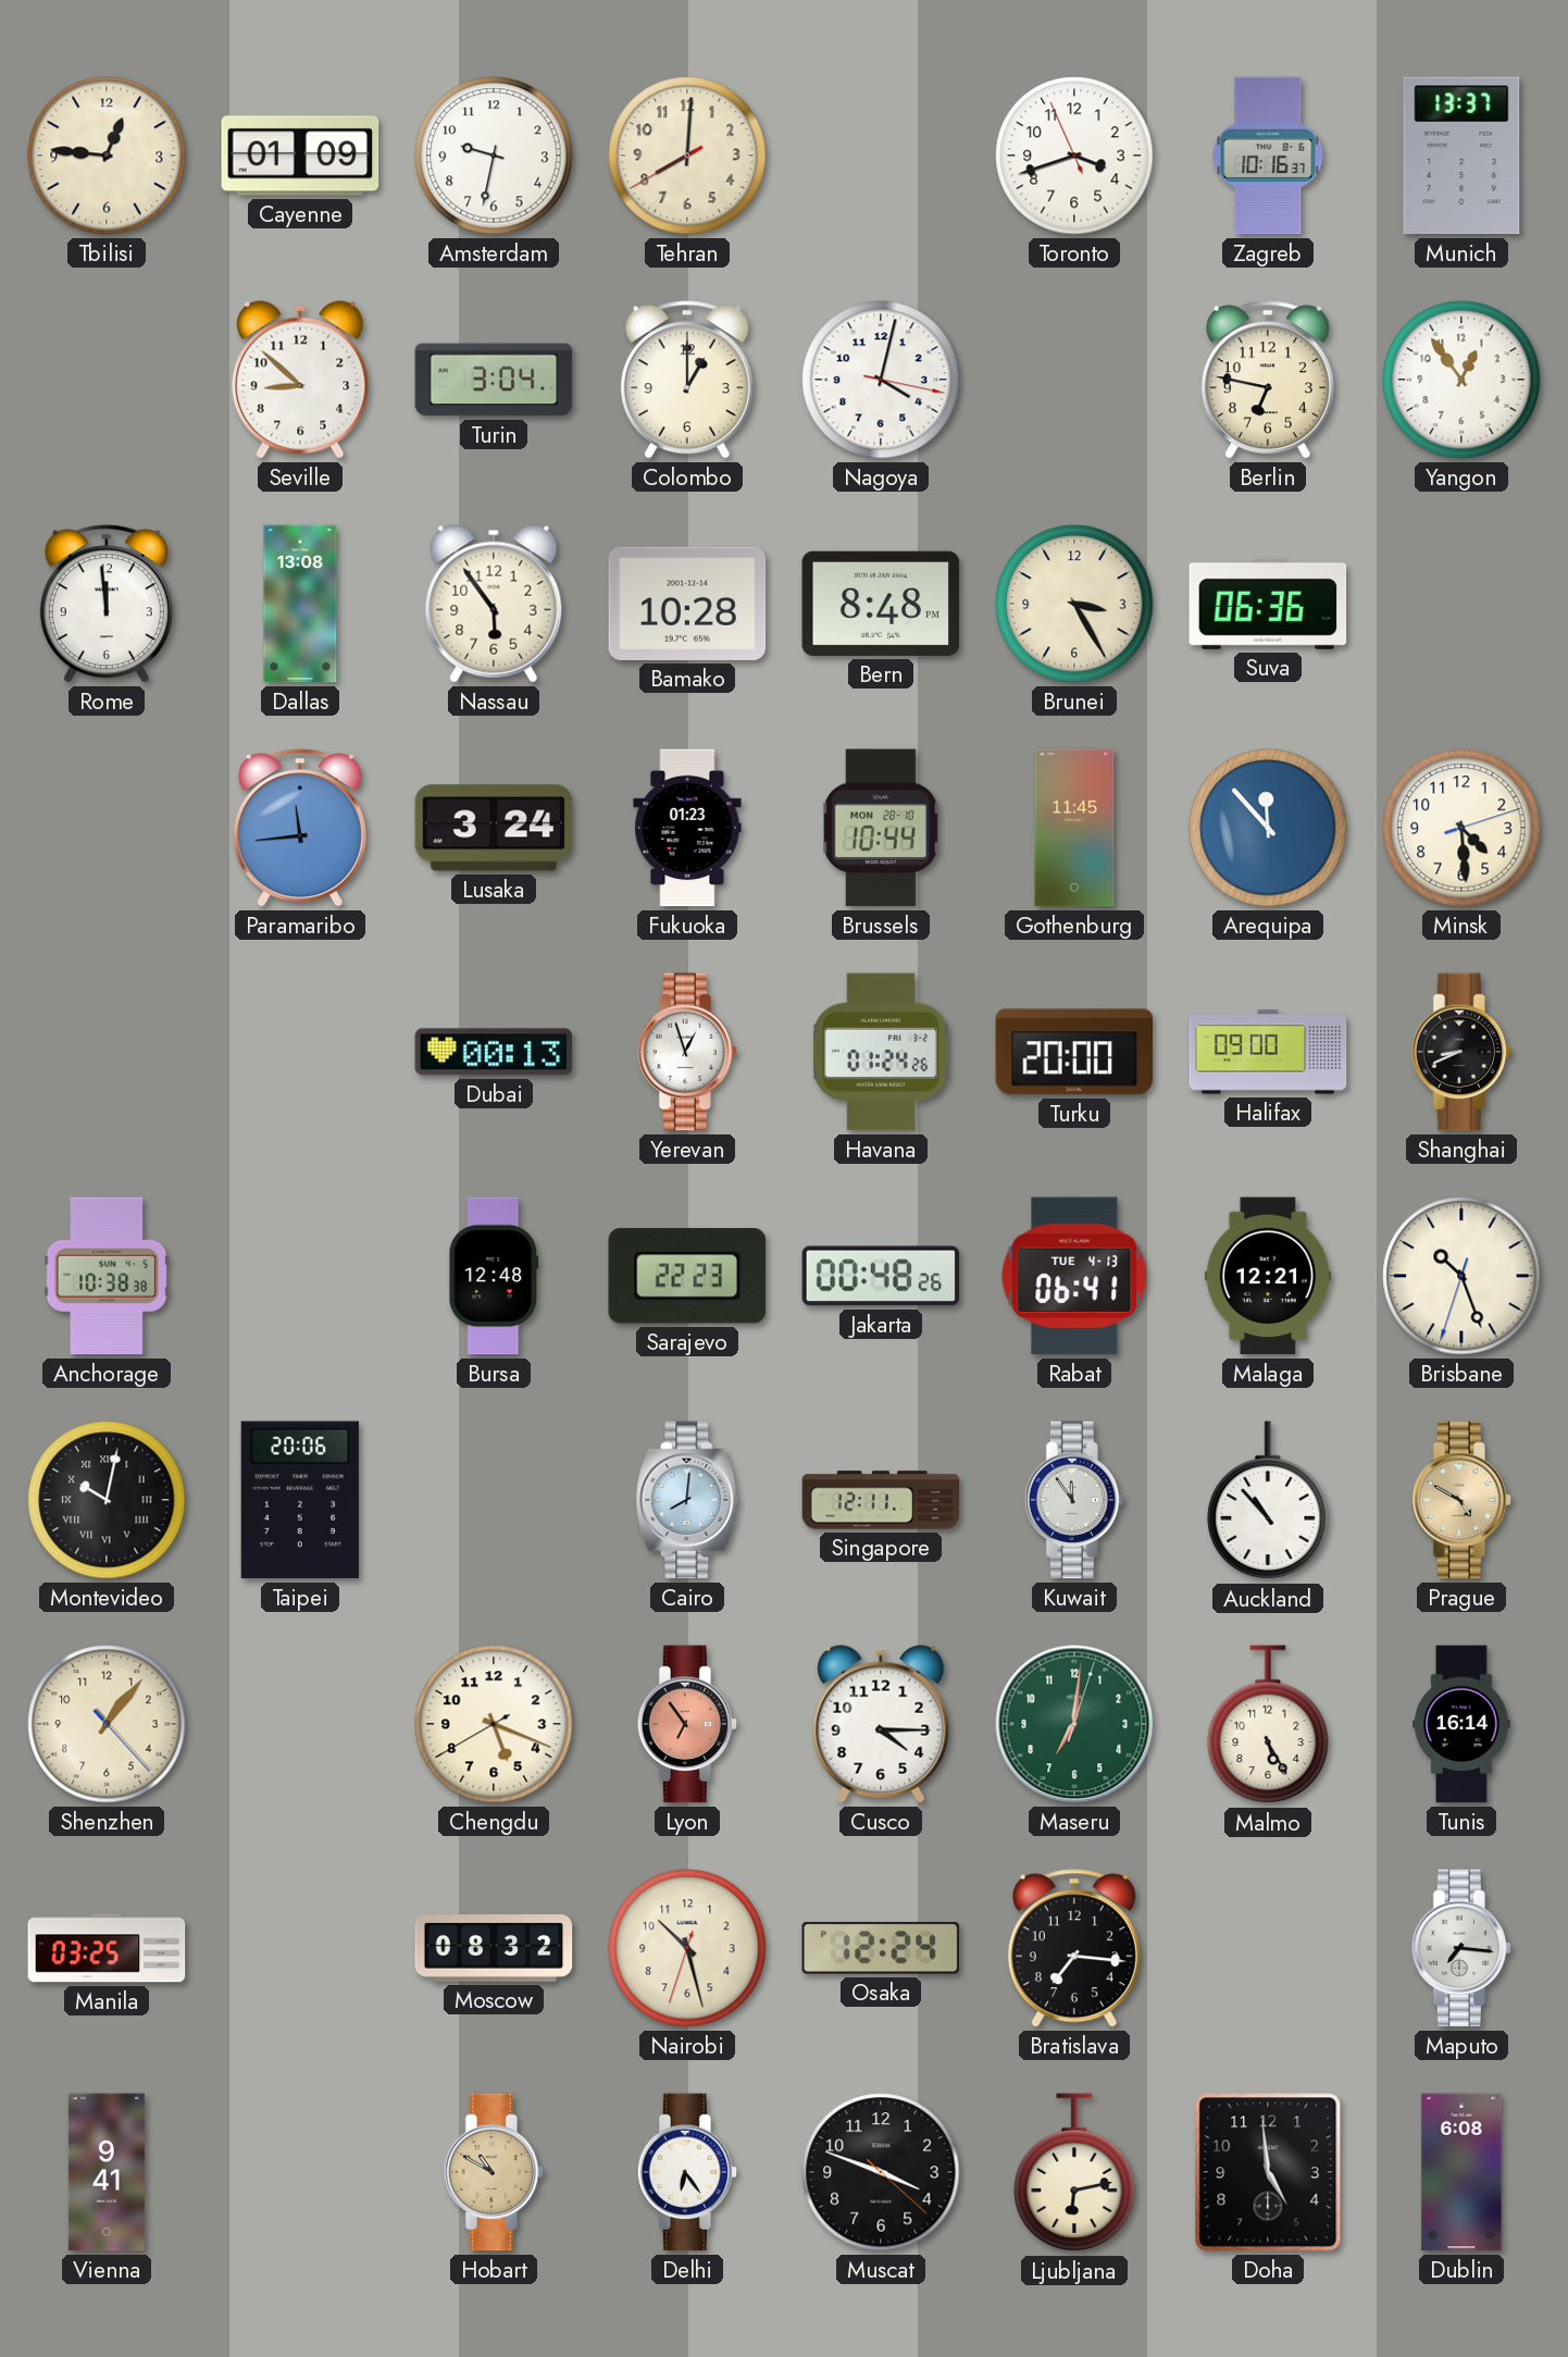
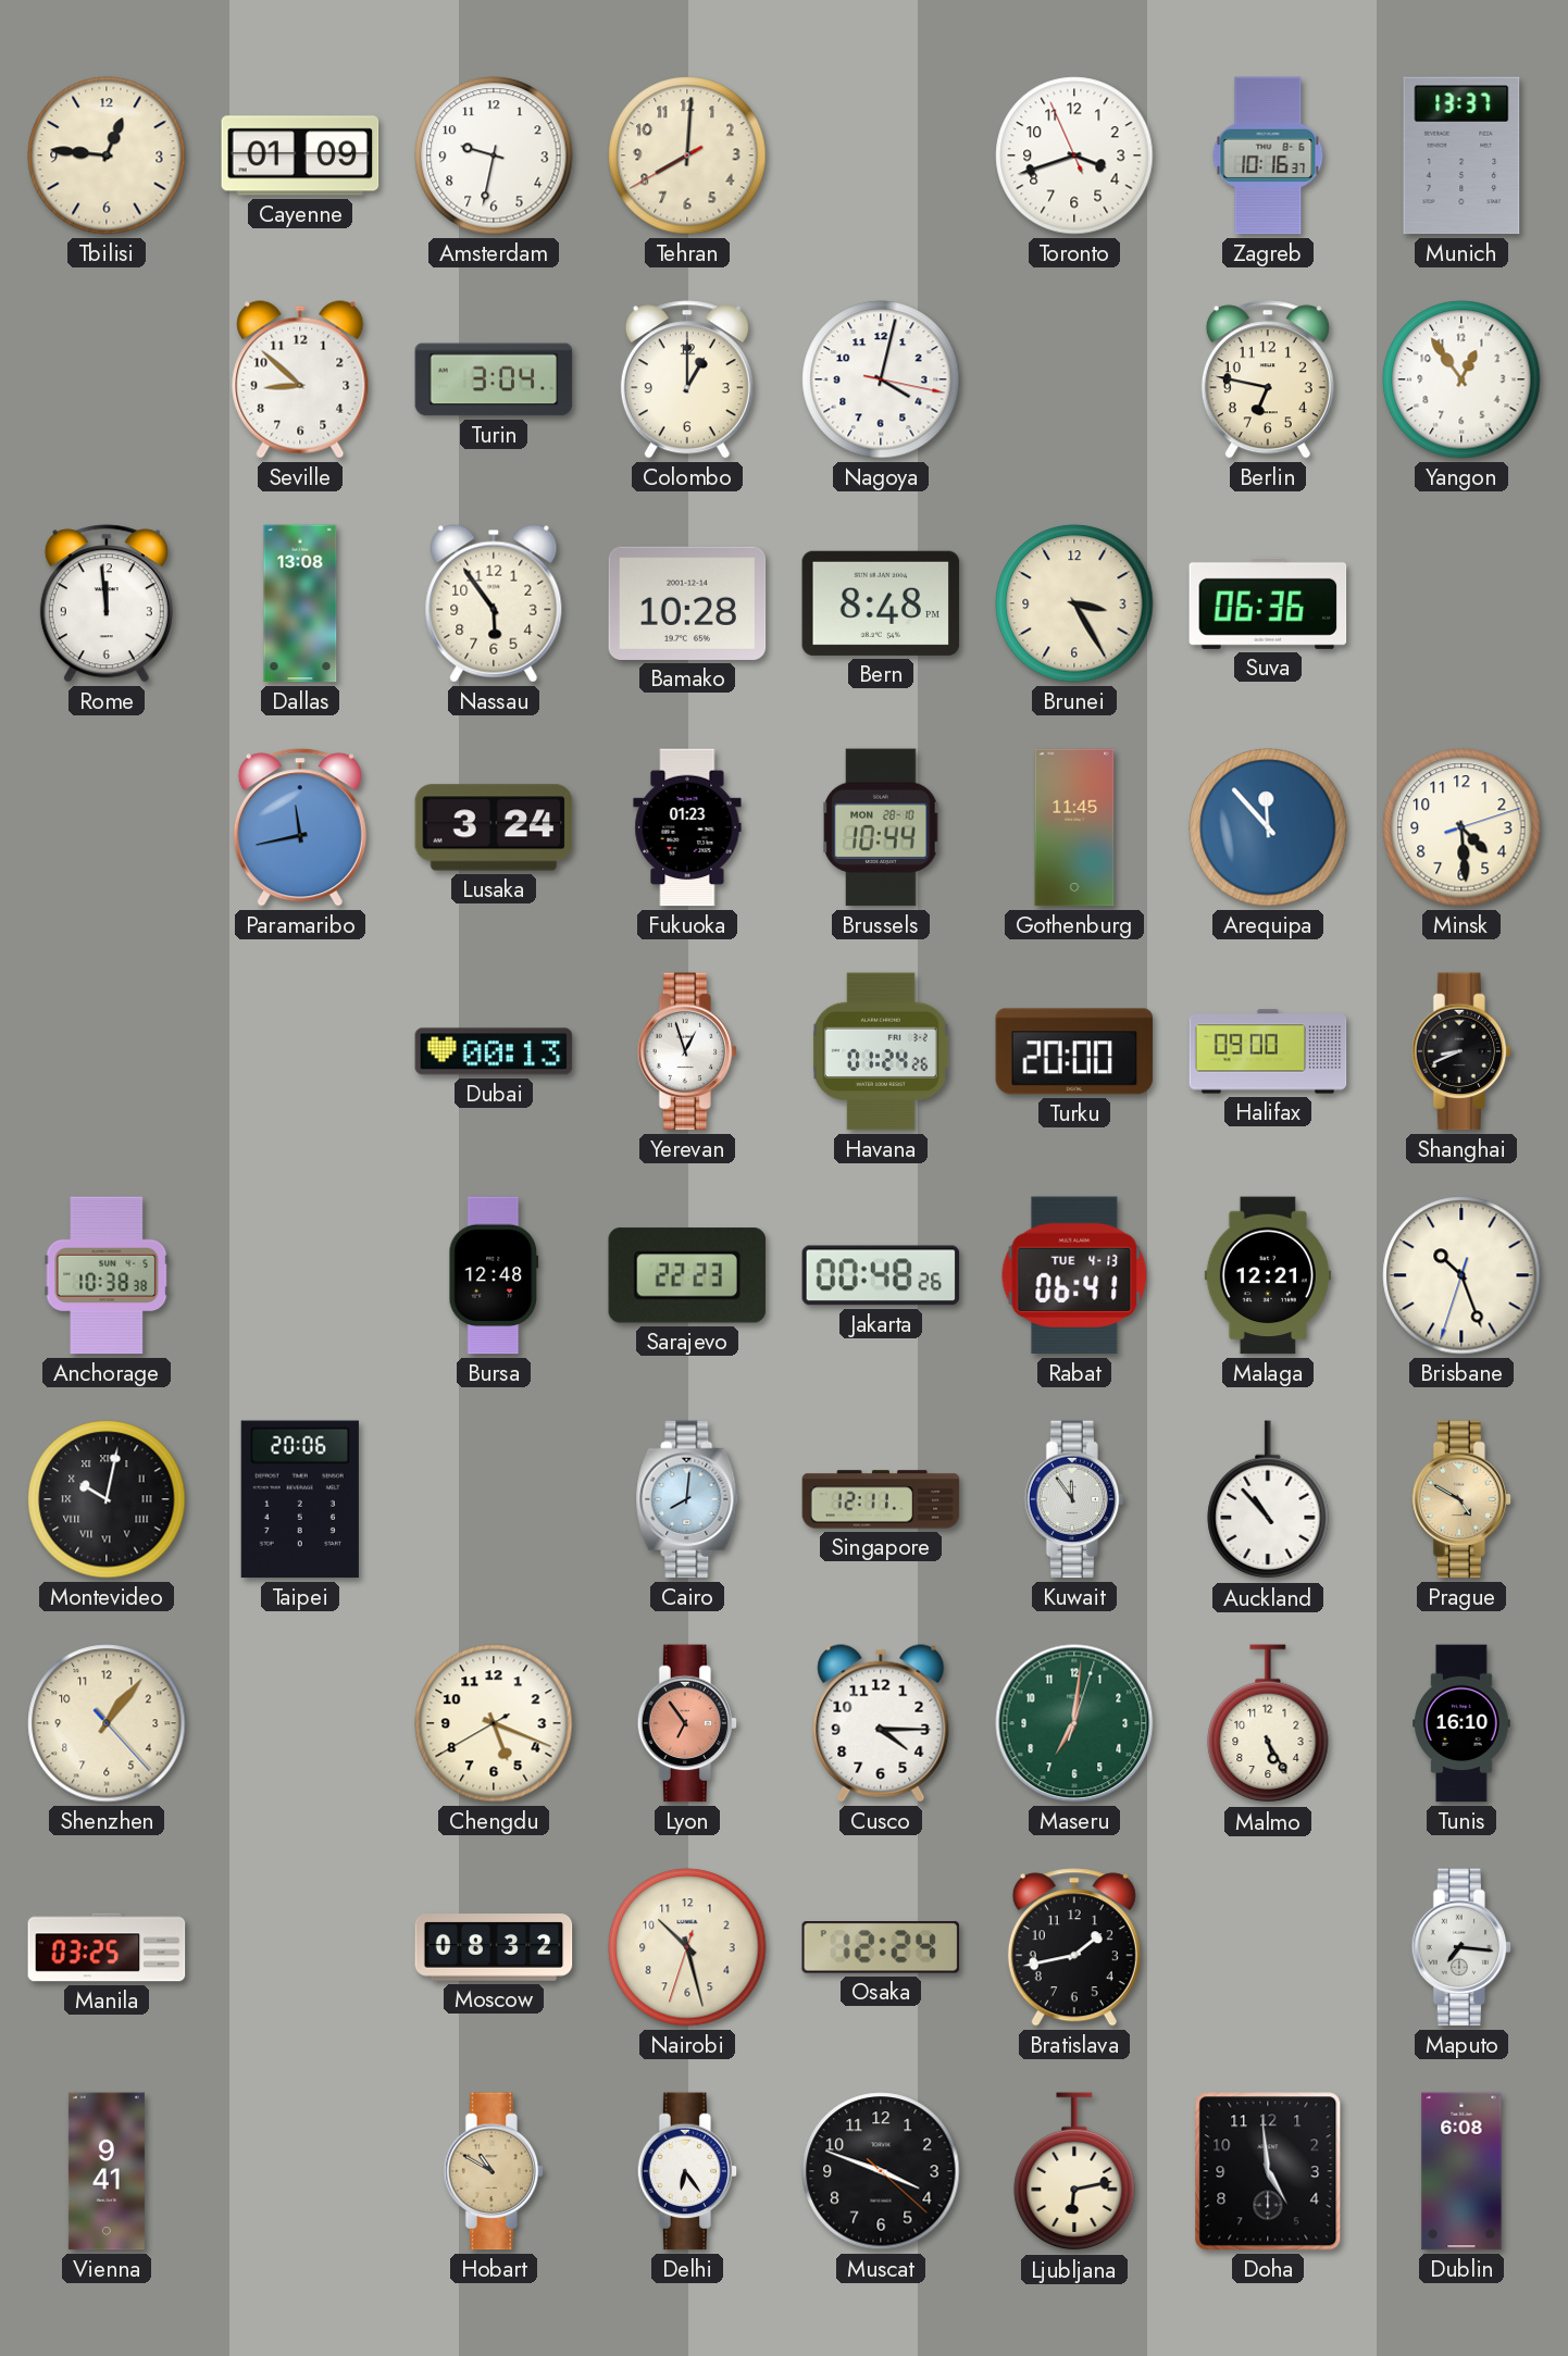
Paramaribo: 11:44 -> 11:43
Tunis: 16:14 -> 16:10
Bratislava: 7:16 -> 1:43
